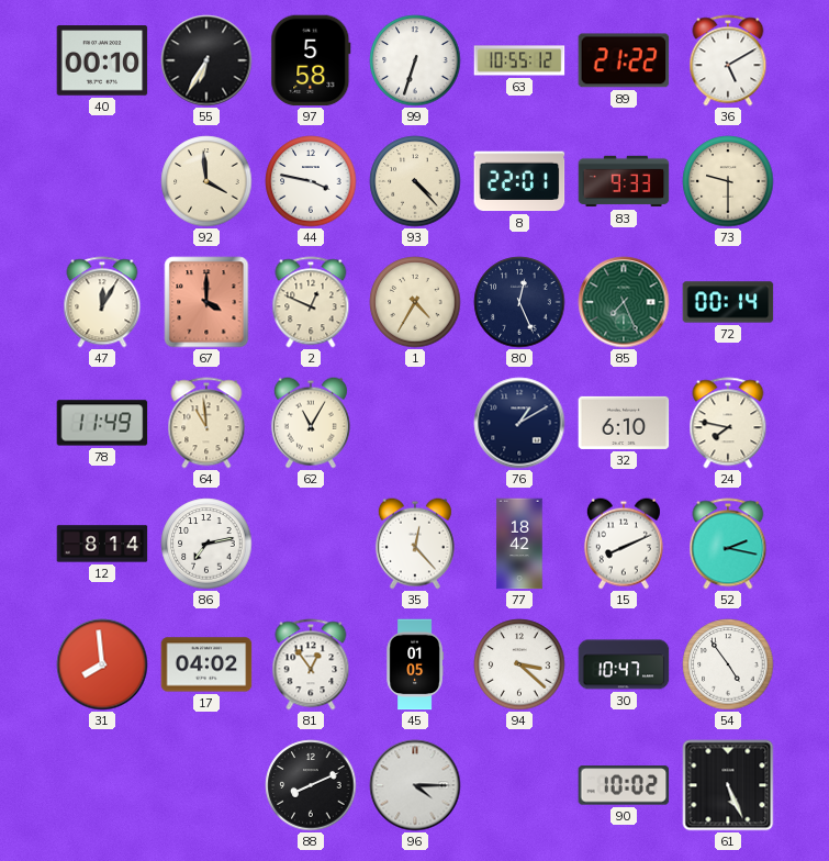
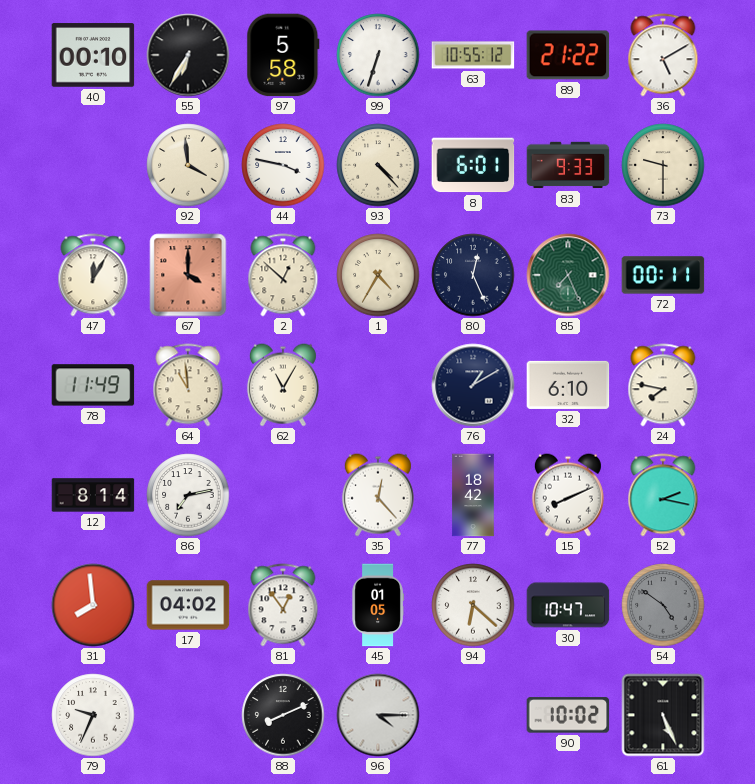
8: 22:01 -> 6:01
2: 12:49 -> 12:52
72: 00:14 -> 00:11
94: 3:22 -> 6:22
54: 4:54 -> 4:51
54 dial: white -> grey
79: none -> 9:34
